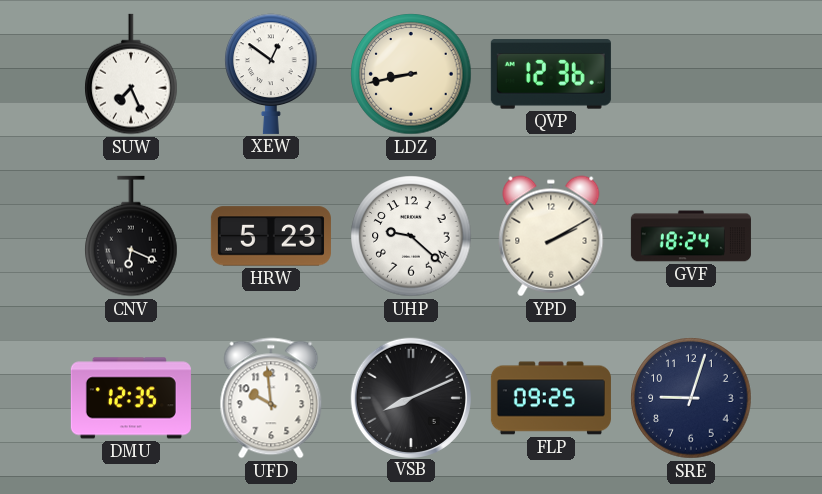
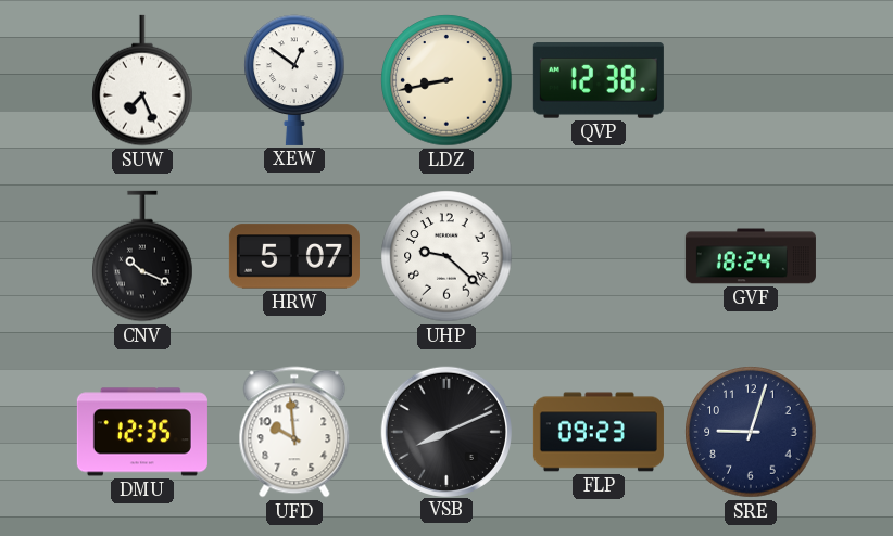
QVP: 12:36 -> 12:38
CNV: 6:19 -> 10:19
HRW: 5:23 -> 5:07
YPD: 2:10 -> none
FLP: 09:25 -> 09:23
